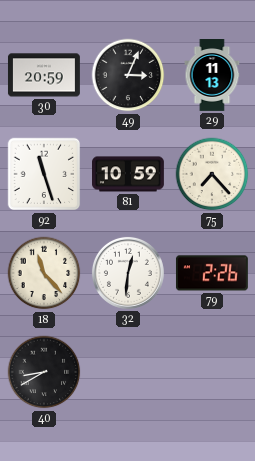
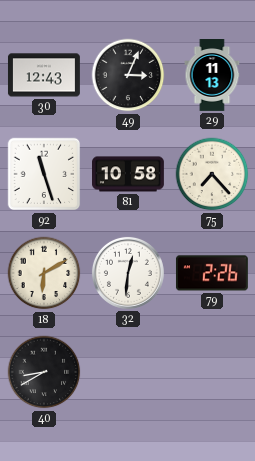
30: 20:59 -> 12:43
81: 10:59 -> 10:58
18: 11:23 -> 6:10
